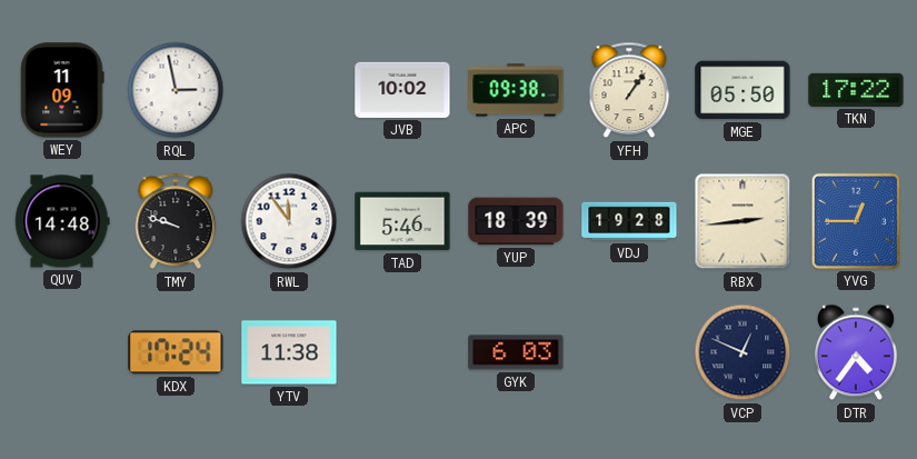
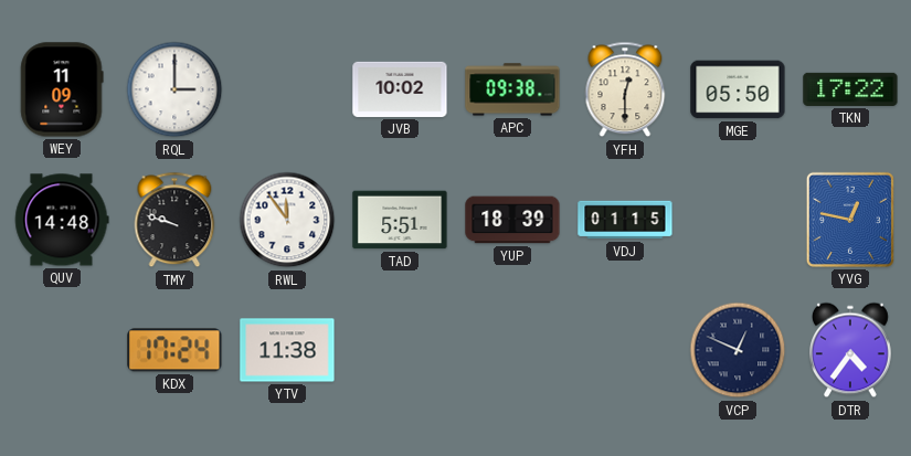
RQL: 2:58 -> 3:00
YFH: 1:06 -> 12:30
TAD: 5:46 -> 5:51
VDJ: 19:28 -> 01:15
RBX: 2:44 -> none
YVG: 12:45 -> 12:47
GYK: 6:03 -> none
